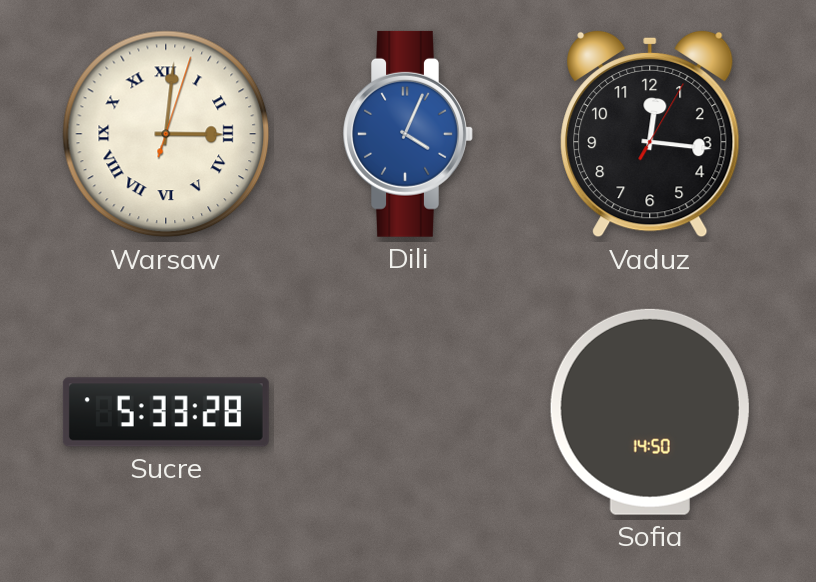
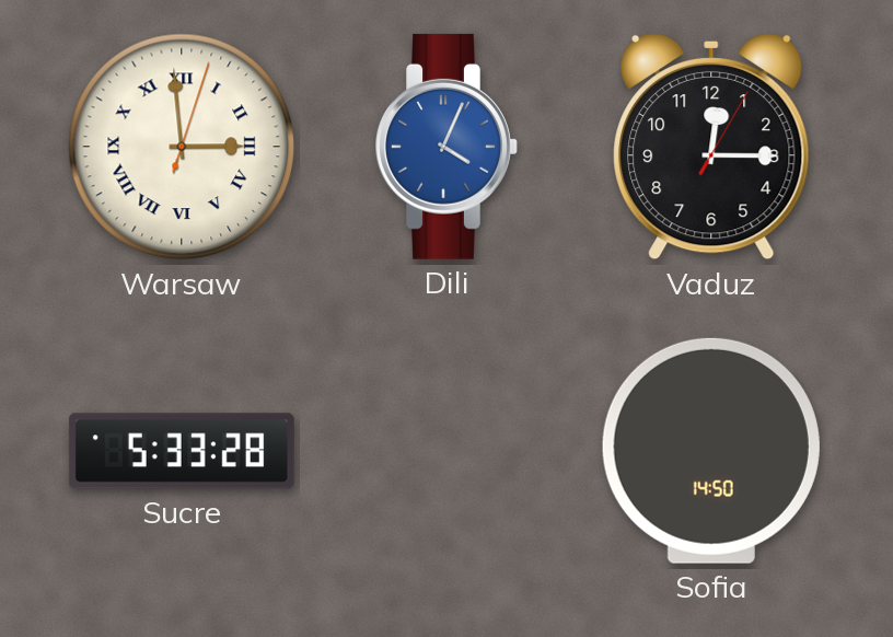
Warsaw: 3:01 -> 2:59
Vaduz: 12:16 -> 12:15
